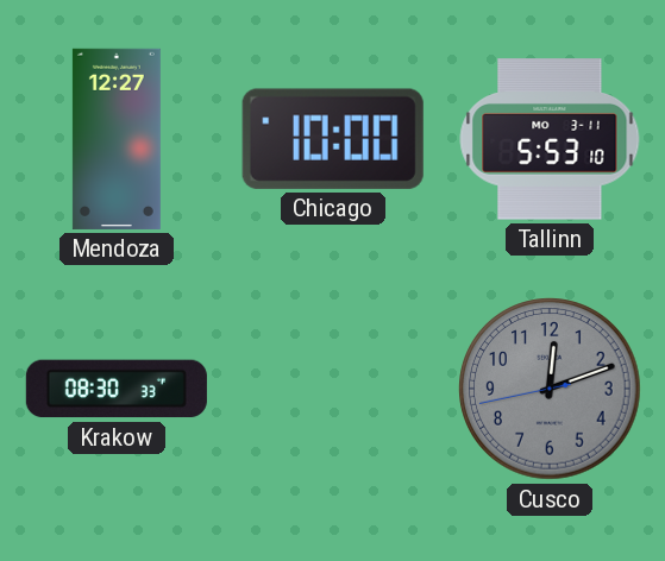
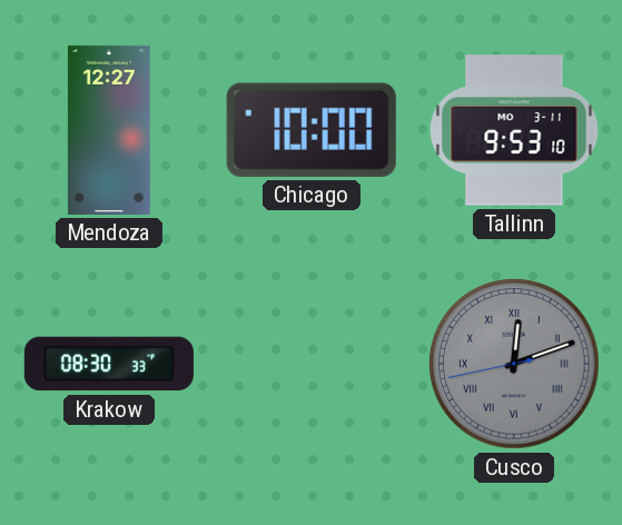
Tallinn: 5:53 -> 9:53
Cusco numerals: Arabic -> Roman
